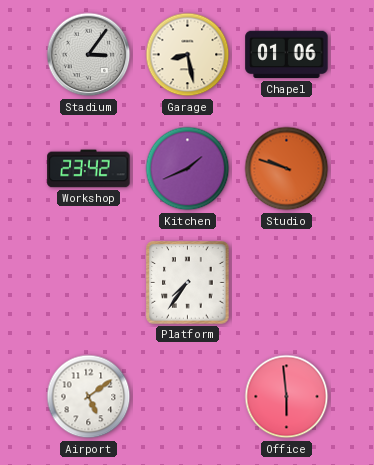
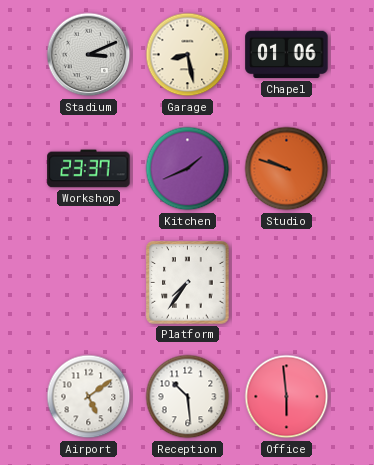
Stadium: 3:06 -> 3:11
Workshop: 23:42 -> 23:37
Reception: none -> 10:29
